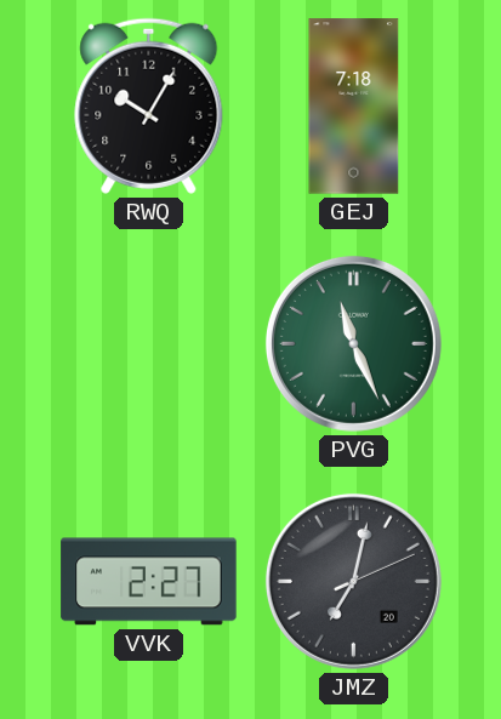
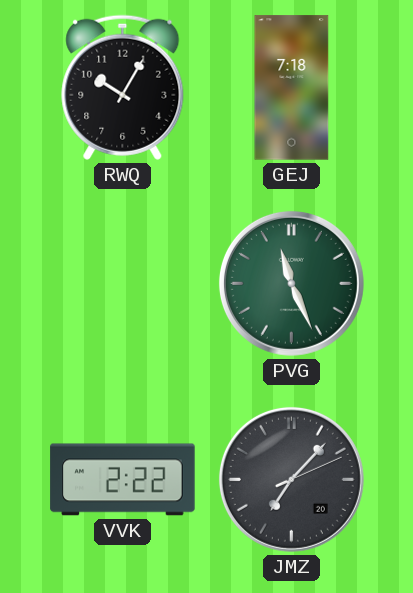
VVK: 2:27 -> 2:22
JMZ: 7:02 -> 7:07
